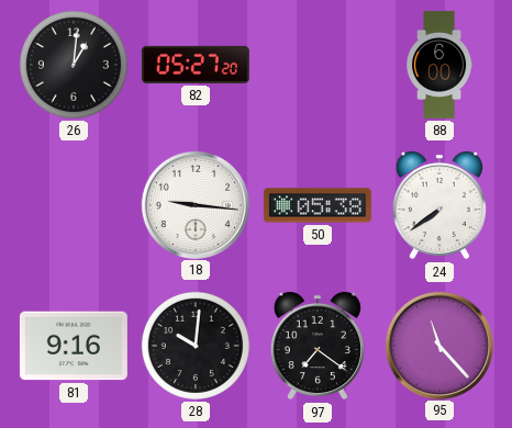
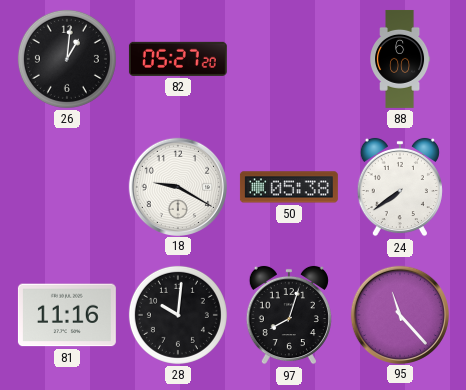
18: 9:16 -> 9:20
81: 9:16 -> 11:16
97: 7:21 -> 8:03
